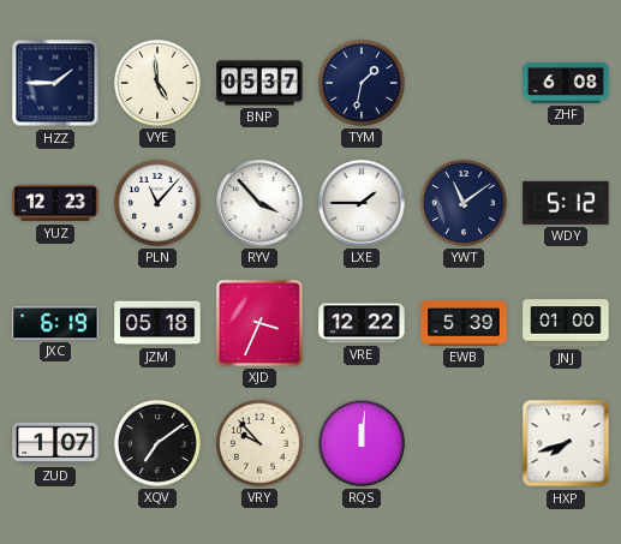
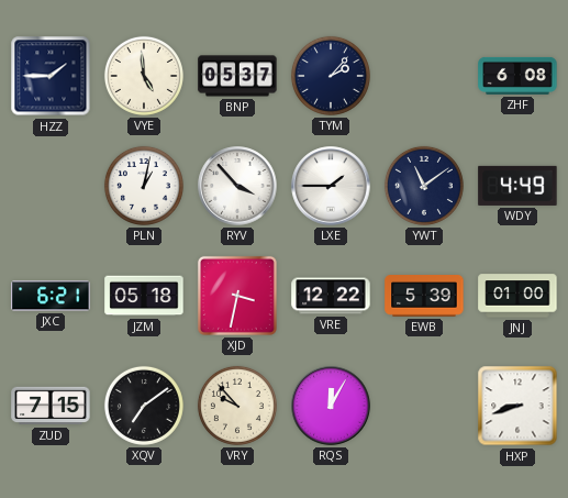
TYM: 1:32 -> 2:07
YUZ: 12:23 -> none
PLN: 11:07 -> 1:02
WDY: 5:12 -> 4:49
JXC: 6:19 -> 6:21
XJD: 3:34 -> 3:32
ZUD: 1:07 -> 7:15
RQS: 12:01 -> 12:05
HXP: 7:42 -> 8:42
